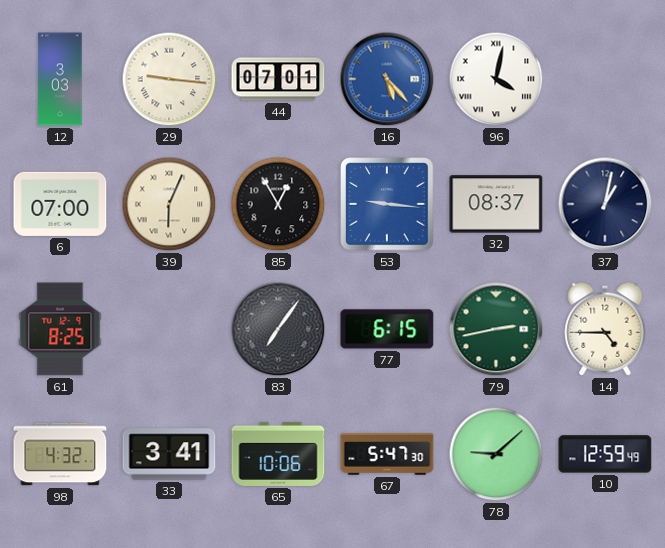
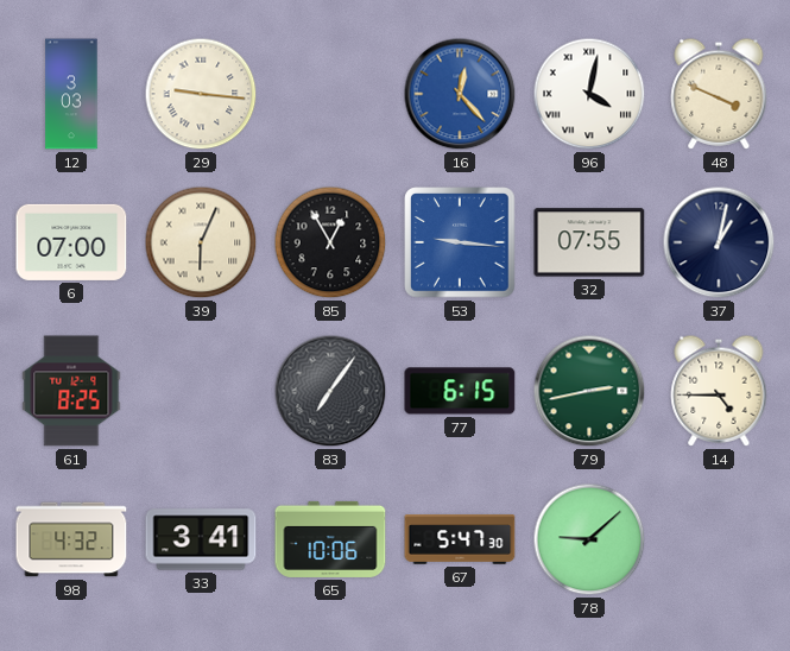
44: 07:01 -> none
16: 5:23 -> 12:23
48: none -> 3:49
32: 08:37 -> 07:55
10: 12:59 -> none
